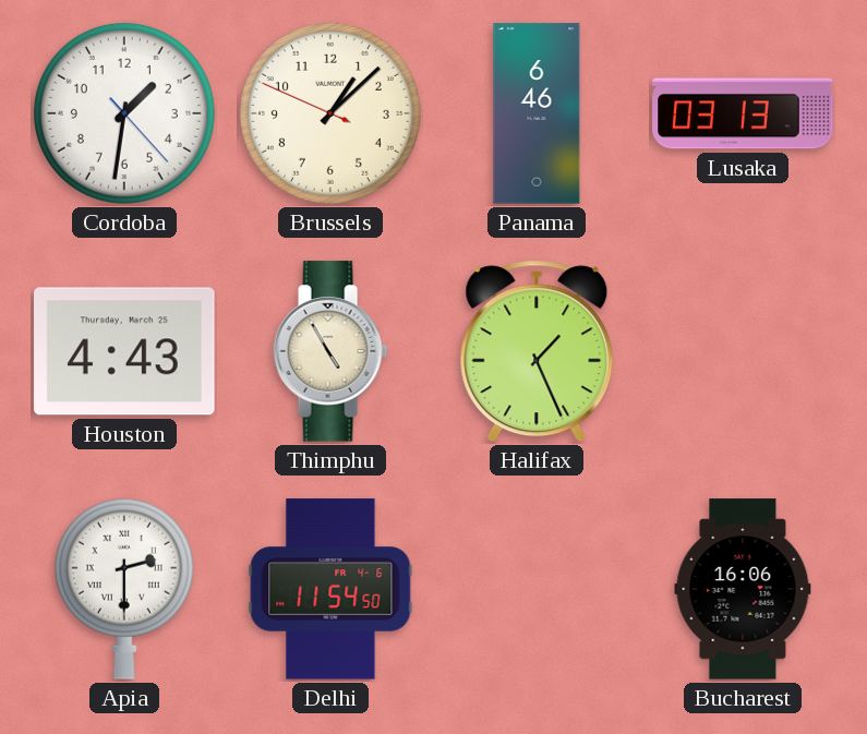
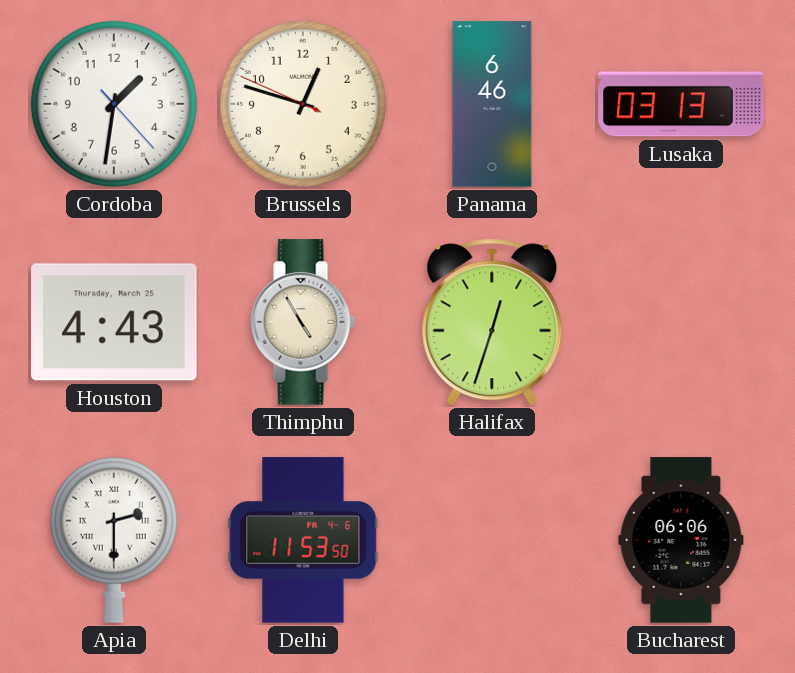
Brussels: 1:07 -> 12:47
Halifax: 1:26 -> 12:33
Delhi: 11:54 -> 11:53
Bucharest: 16:06 -> 06:06
